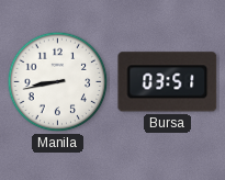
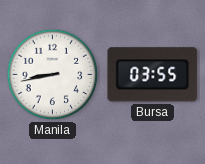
Bursa: 03:51 -> 03:55
